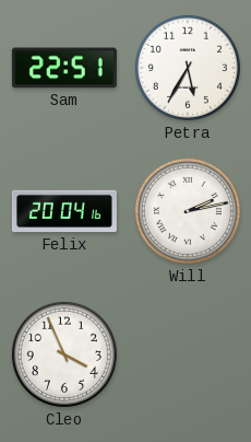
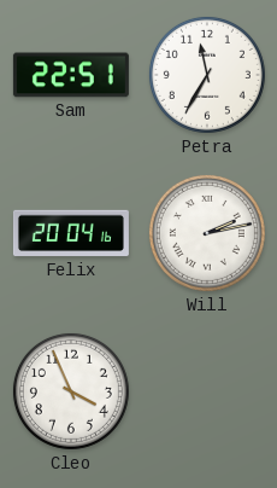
Petra: 5:35 -> 11:35
